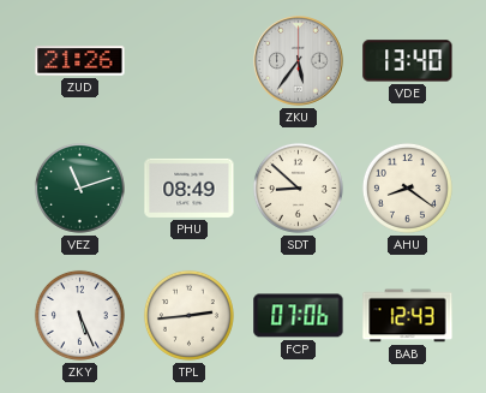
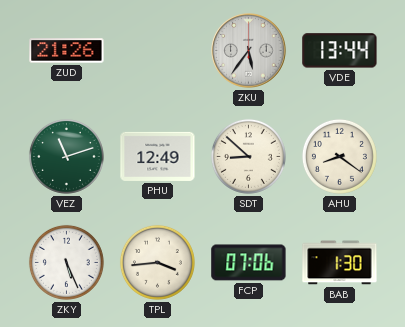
VDE: 13:40 -> 13:44
PHU: 08:49 -> 12:49
TPL: 2:44 -> 3:44
BAB: 12:43 -> 1:30
